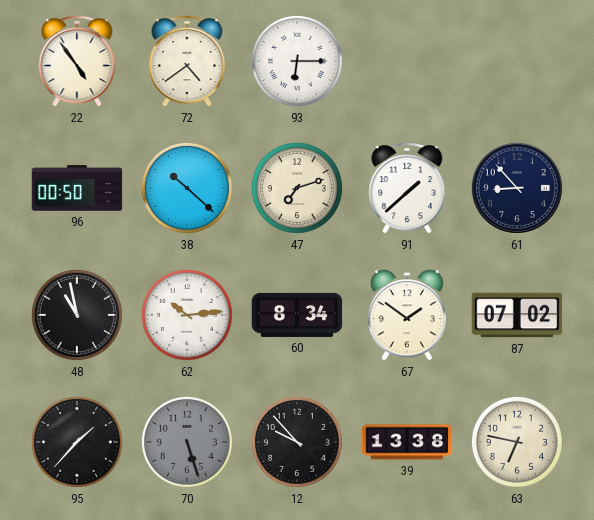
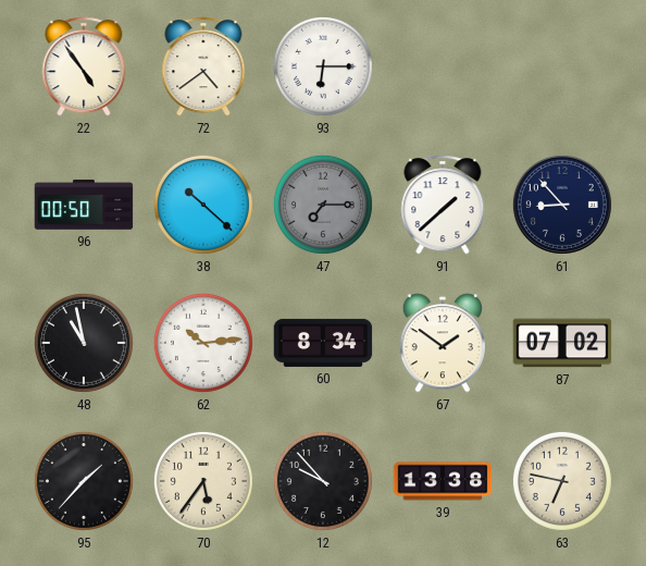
47: 7:12 -> 7:15
47 dial: cream -> grey
70: 5:27 -> 5:36
70 dial: grey -> cream
